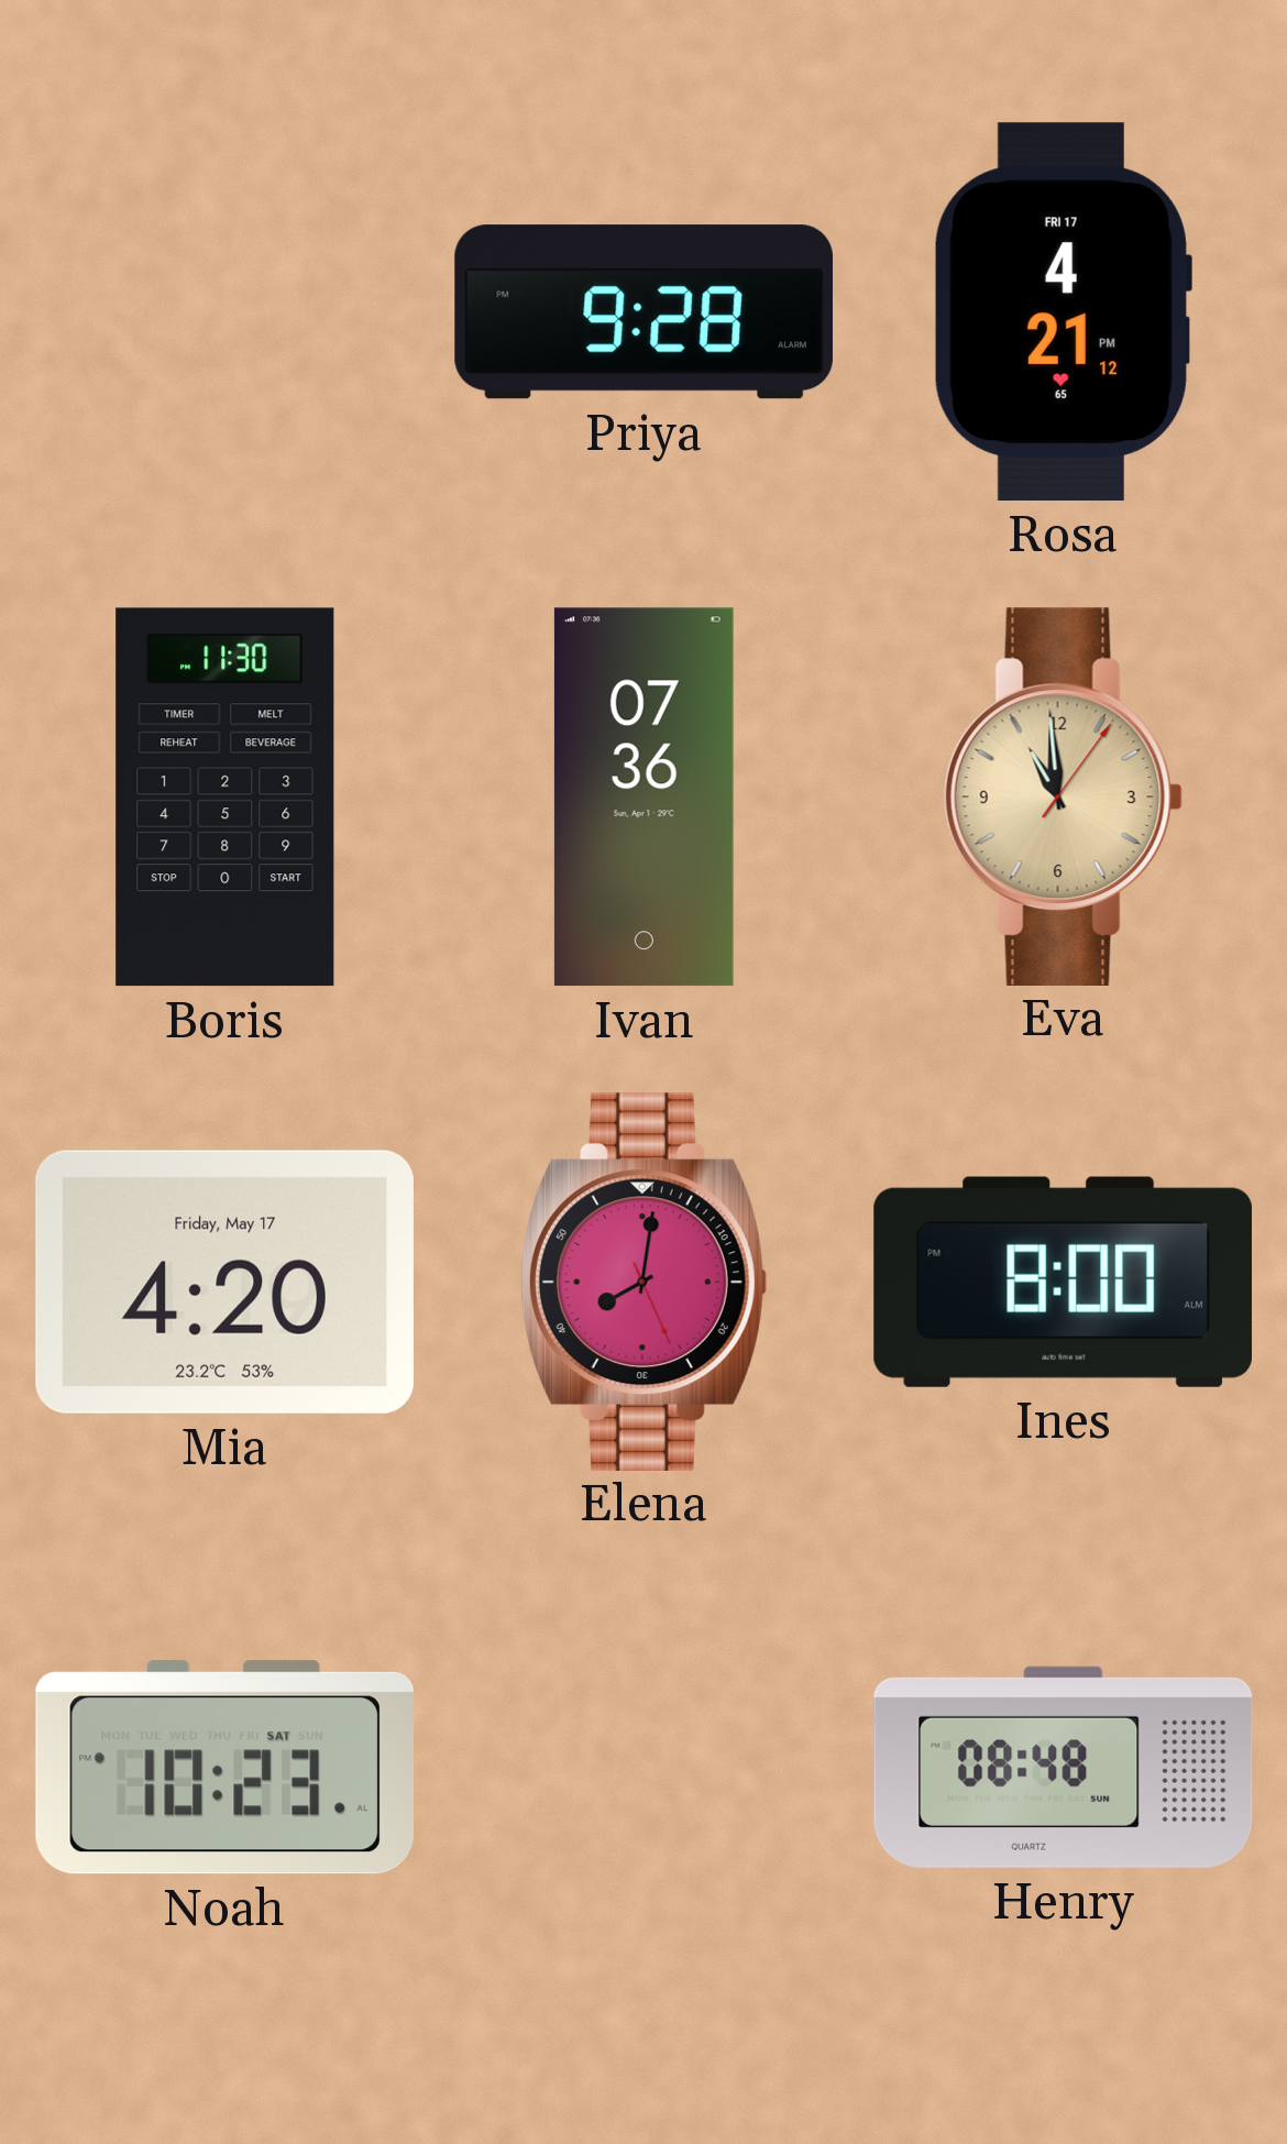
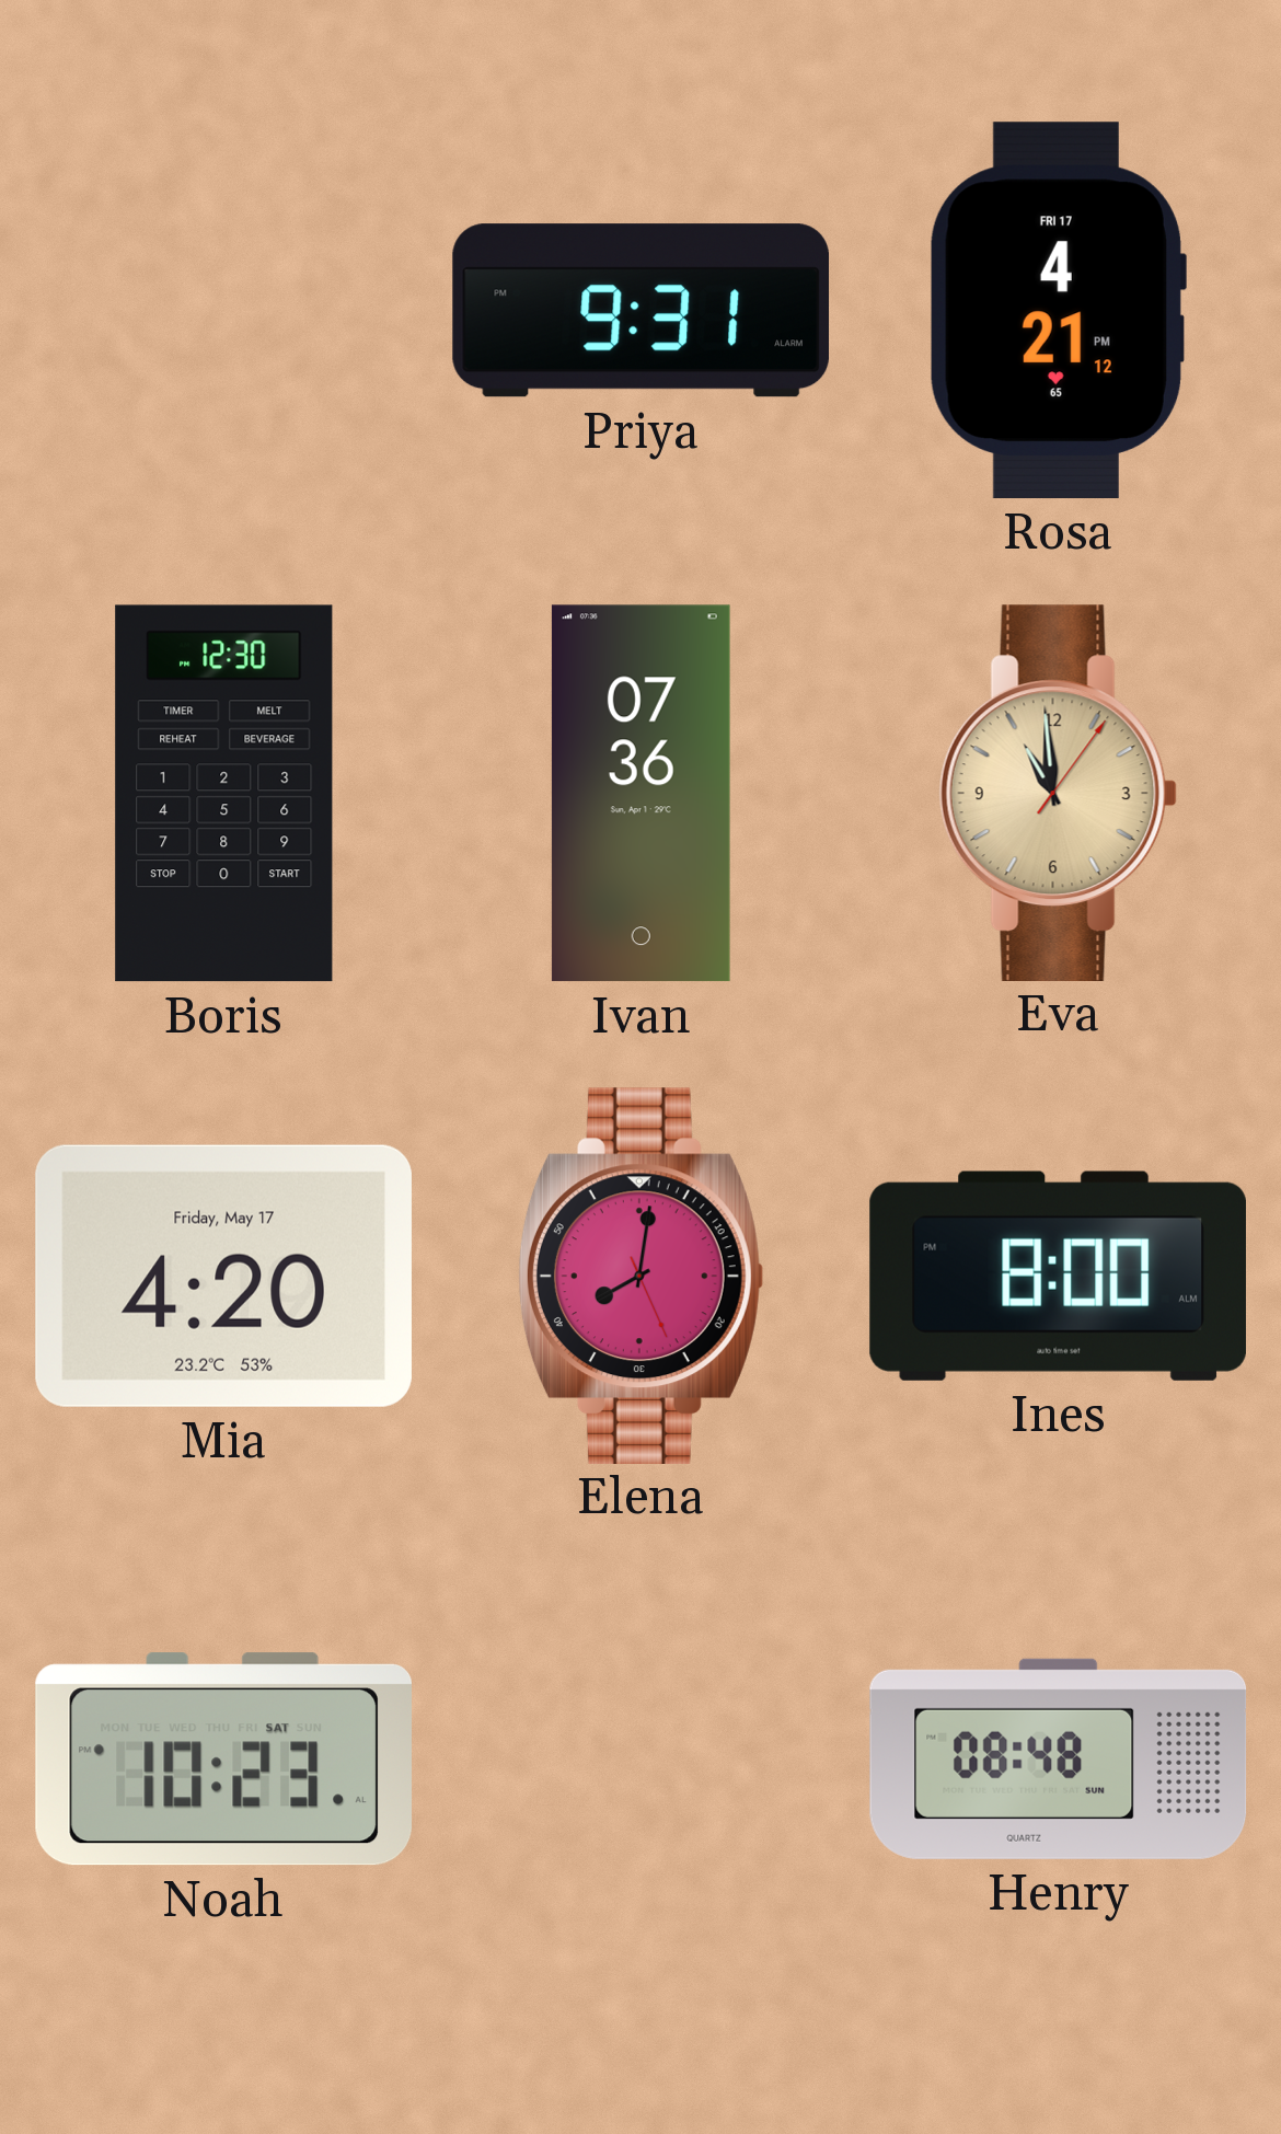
Priya: 9:28 -> 9:31
Boris: 11:30 -> 12:30
